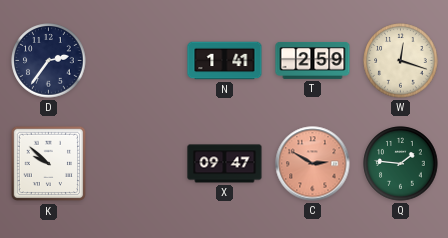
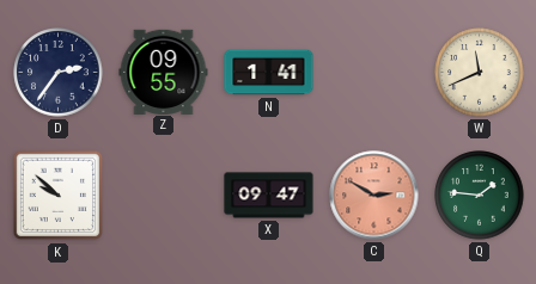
Z: none -> 09:55
T: 2:59 -> none
W: 12:18 -> 11:41
